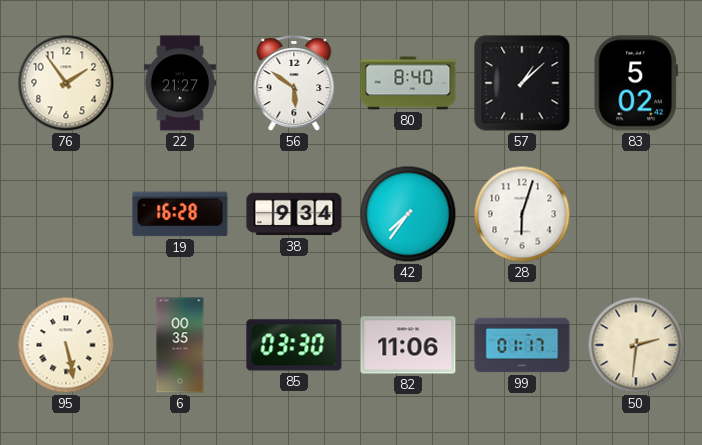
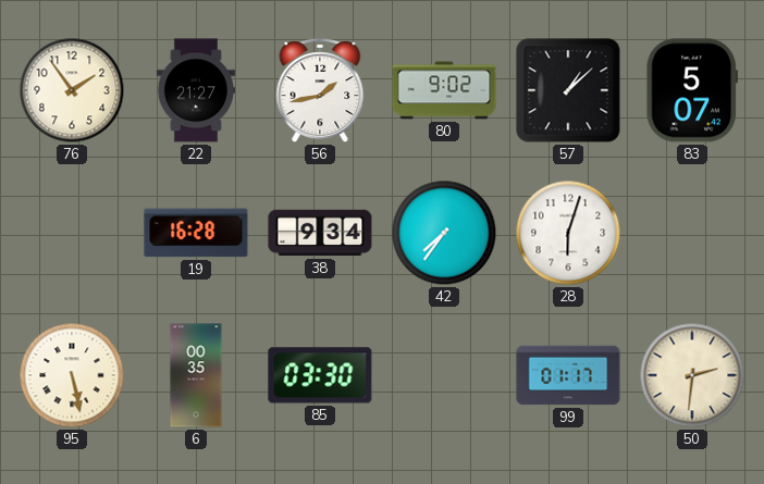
56: 5:51 -> 1:43
80: 8:40 -> 9:02
83: 5:02 -> 5:07
82: 11:06 -> none
